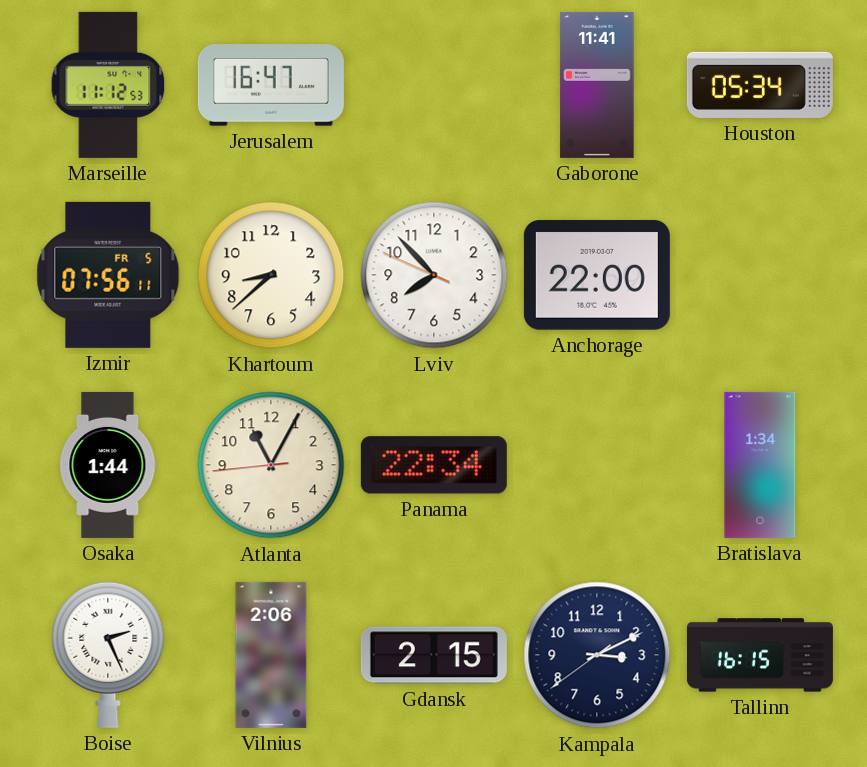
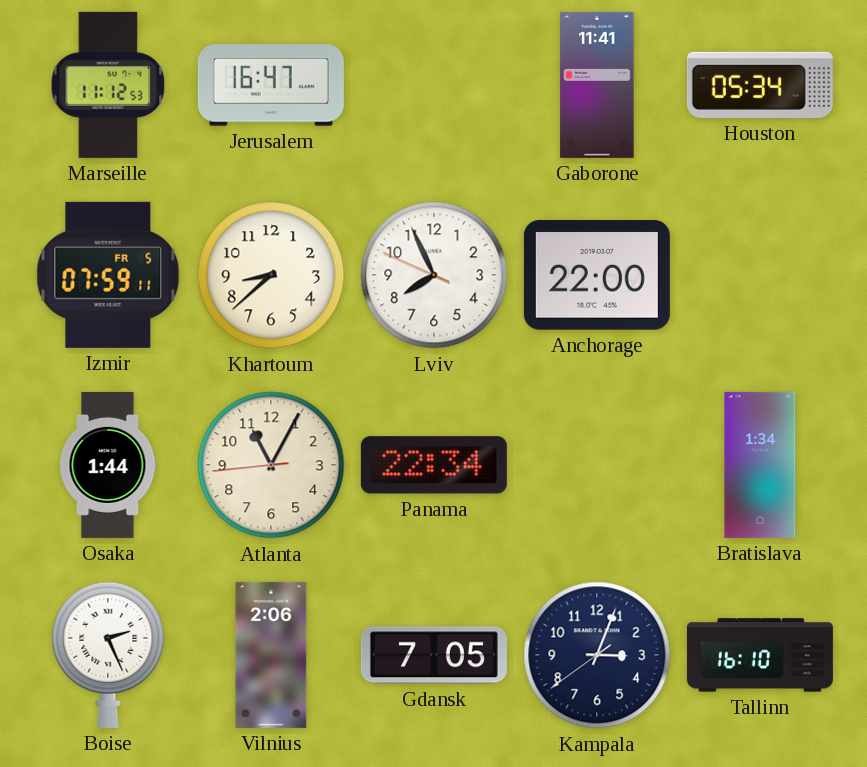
Izmir: 07:56 -> 07:59
Lviv: 7:52 -> 7:55
Gdansk: 2:15 -> 7:05
Kampala: 3:10 -> 3:03
Tallinn: 16:15 -> 16:10
